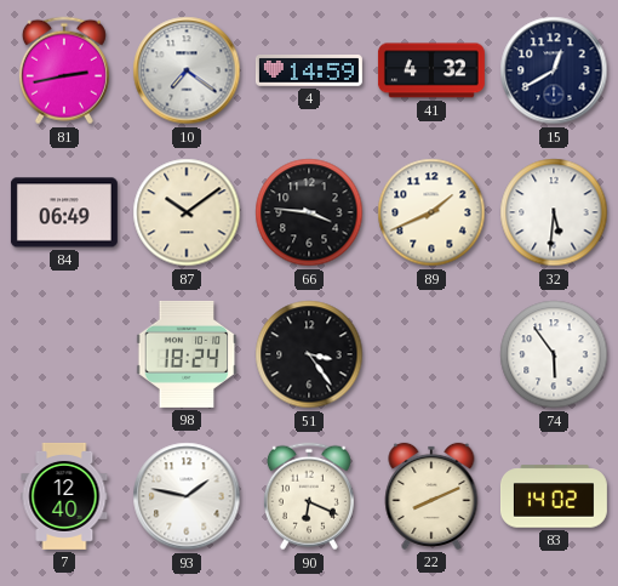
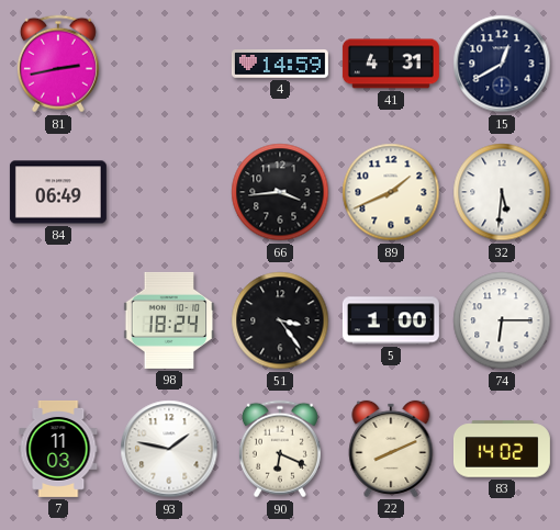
10: 7:21 -> none
41: 4:32 -> 4:31
87: 10:09 -> none
66: 3:46 -> 3:44
5: none -> 1:00
74: 5:54 -> 6:15
7: 12:40 -> 11:03
